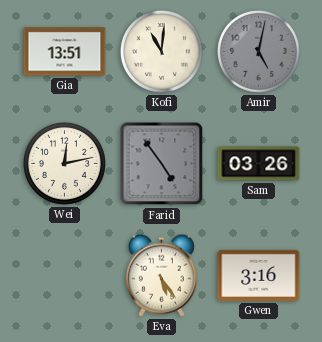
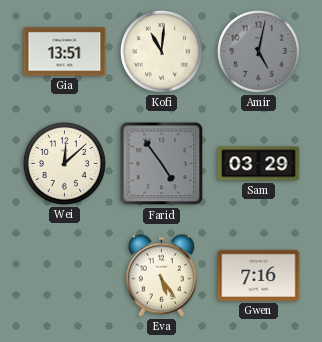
Wei: 12:13 -> 12:08
Sam: 03:26 -> 03:29
Gwen: 3:16 -> 7:16
